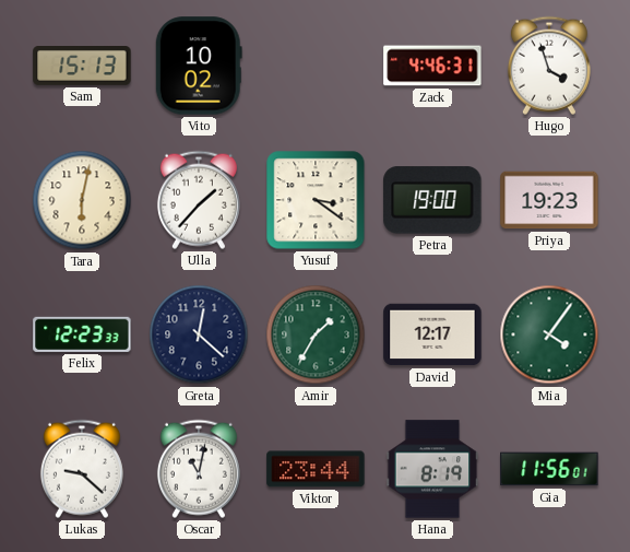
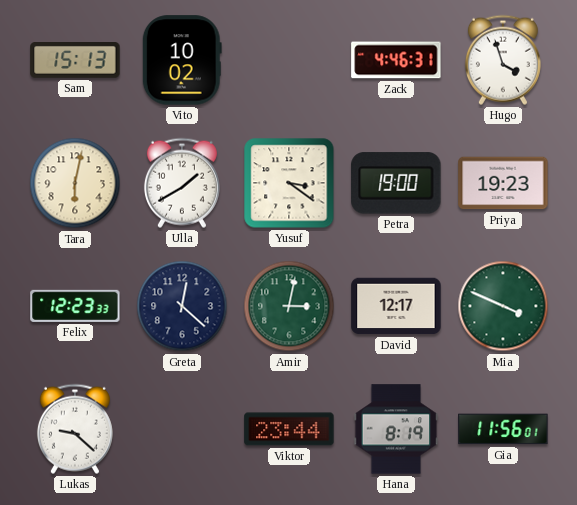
Ulla: 1:37 -> 1:40
Amir: 1:35 -> 3:02
Mia: 4:06 -> 3:49
Oscar: 11:02 -> none
